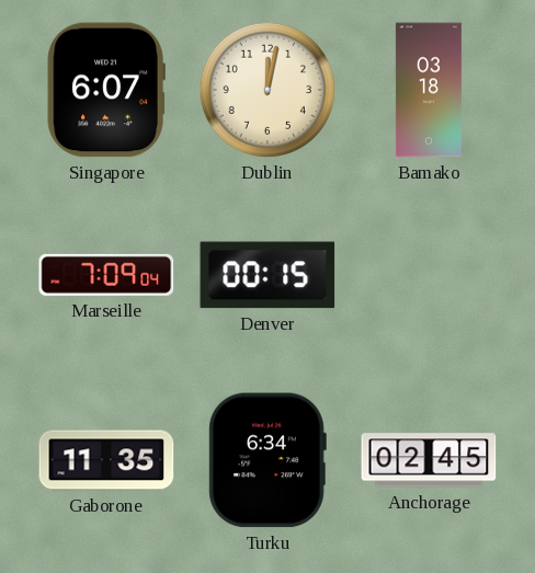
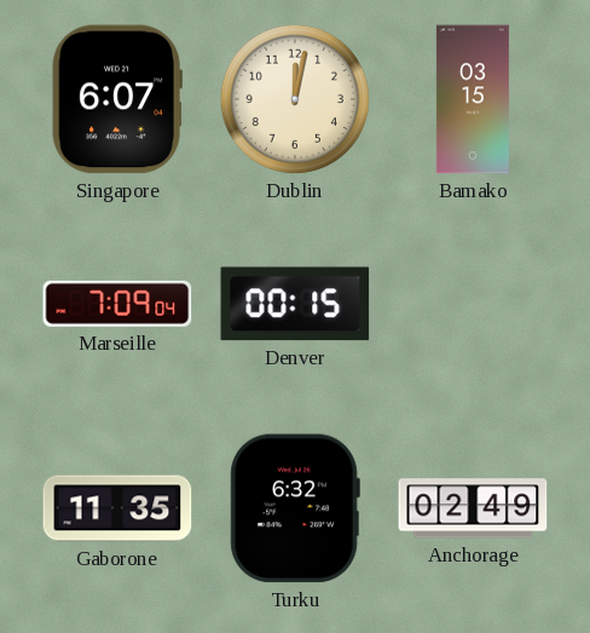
Bamako: 03:18 -> 03:15
Turku: 6:34 -> 6:32
Anchorage: 02:45 -> 02:49
